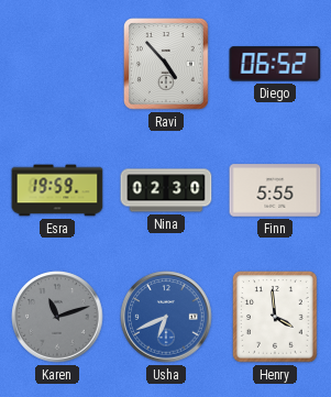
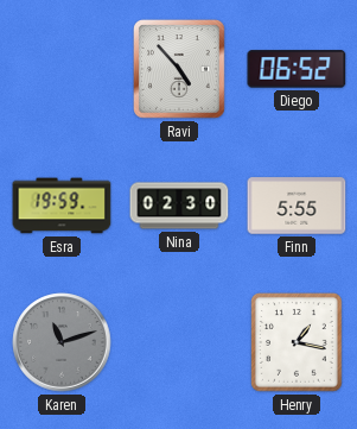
Usha: 6:41 -> none
Henry: 3:59 -> 1:17
